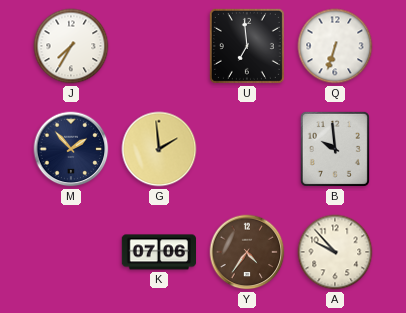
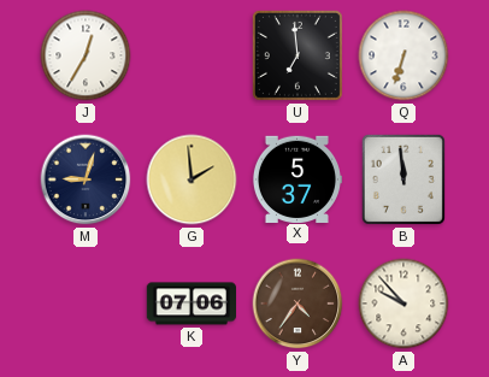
J: 7:35 -> 12:35
M: 1:53 -> 9:03
X: none -> 5:37
B: 9:59 -> 11:59
